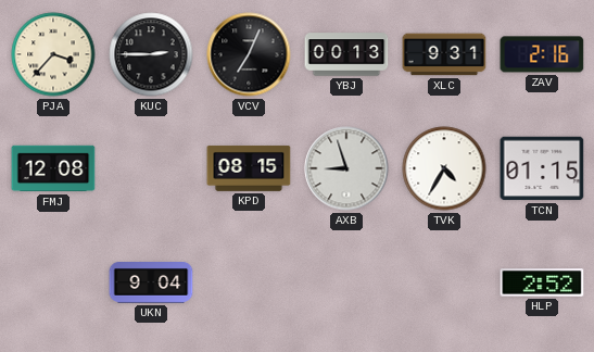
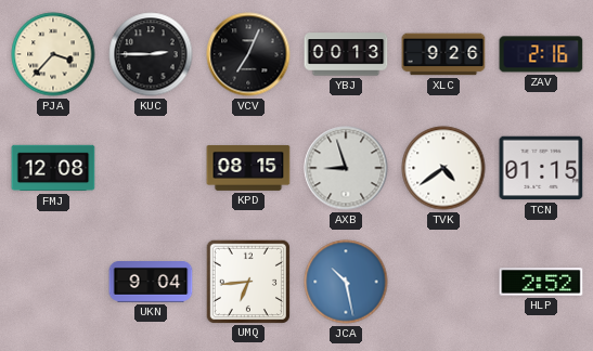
XLC: 9:31 -> 9:26
TVK: 4:35 -> 4:39
UMQ: none -> 6:44
JCA: none -> 10:28
